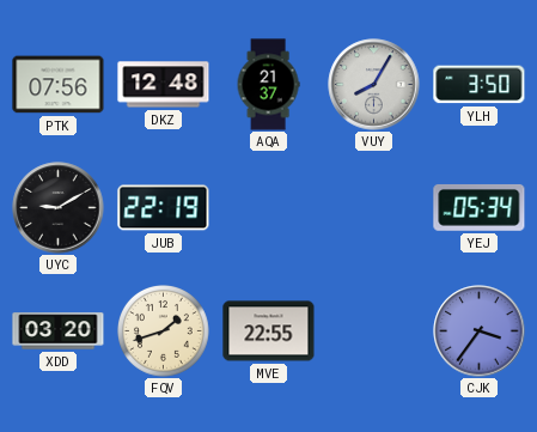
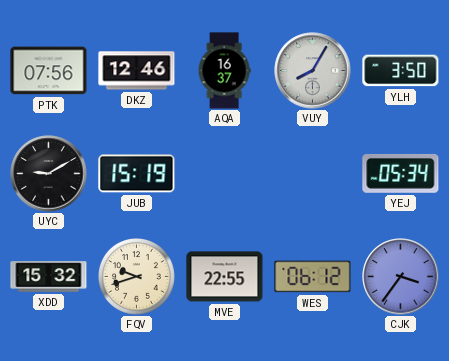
DKZ: 12:48 -> 12:46
AQA: 21:37 -> 16:37
JUB: 22:19 -> 15:19
XDD: 03:20 -> 15:32
FQV: 1:42 -> 9:42
WES: none -> 06:12
